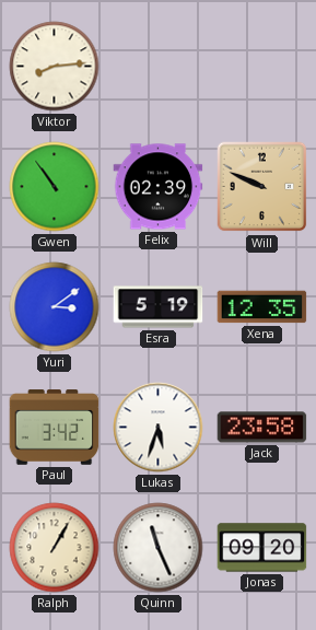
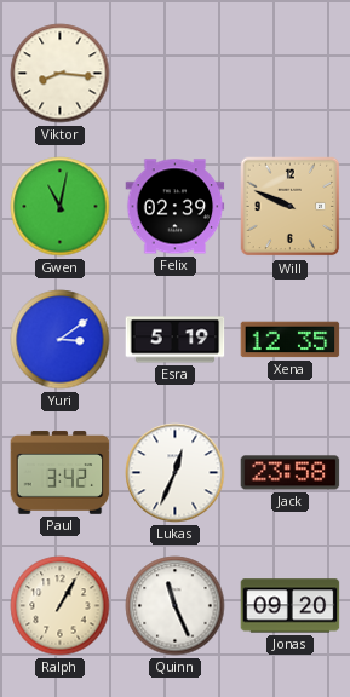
Viktor: 8:14 -> 8:16
Gwen: 10:54 -> 11:02
Lukas: 5:33 -> 12:34
